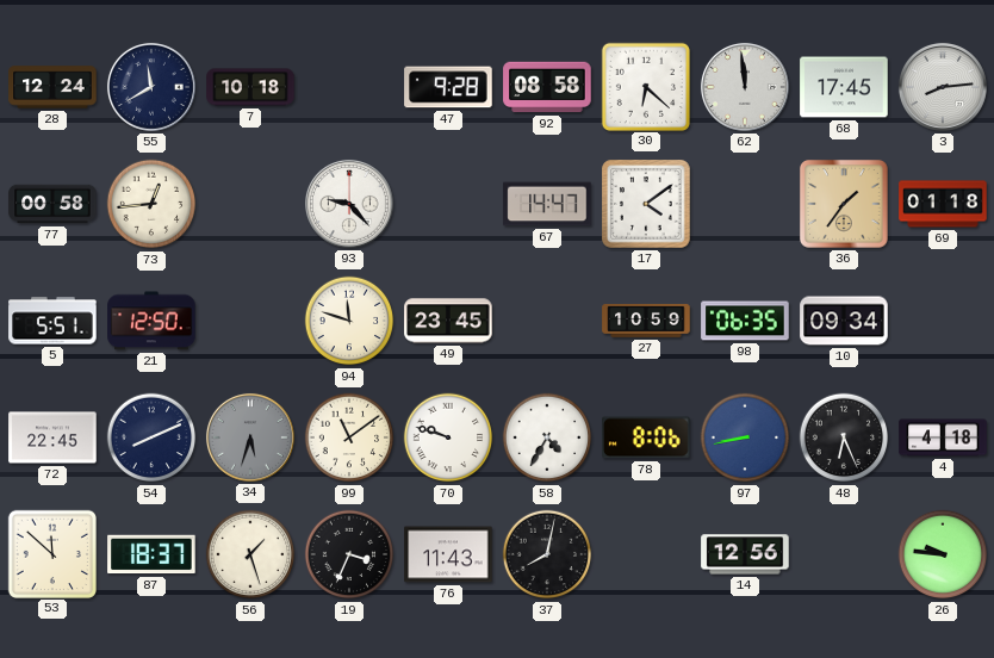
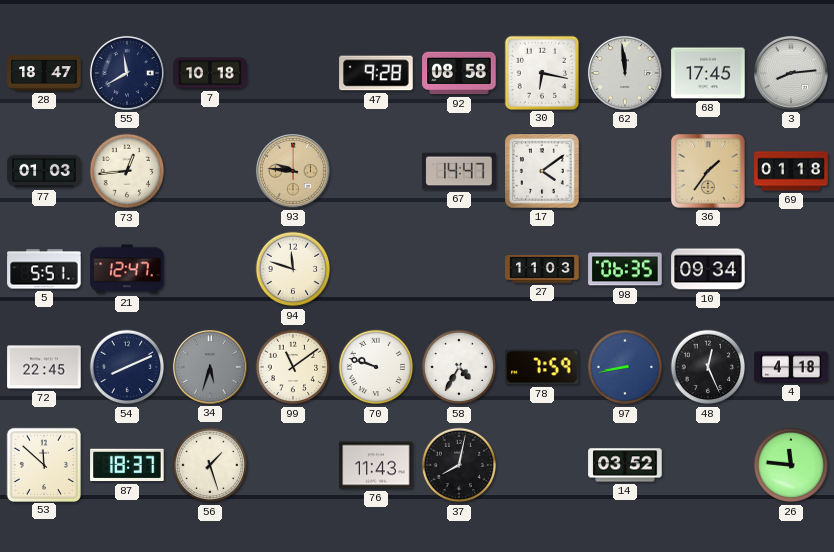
28: 12:24 -> 18:47
30: 6:22 -> 6:17
77: 00:58 -> 01:03
93: 9:23 -> 9:46
93 dial: white -> champagne
21: 12:50 -> 12:47
49: 23:45 -> none
27: 10:59 -> 11:03
78: 8:06 -> 7:59
48: 6:26 -> 12:26
19: 3:34 -> none
14: 12:56 -> 03:52
26: 9:46 -> 11:46
